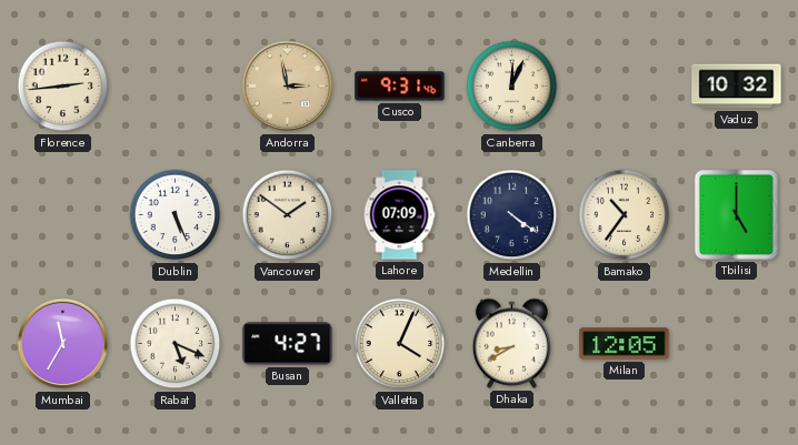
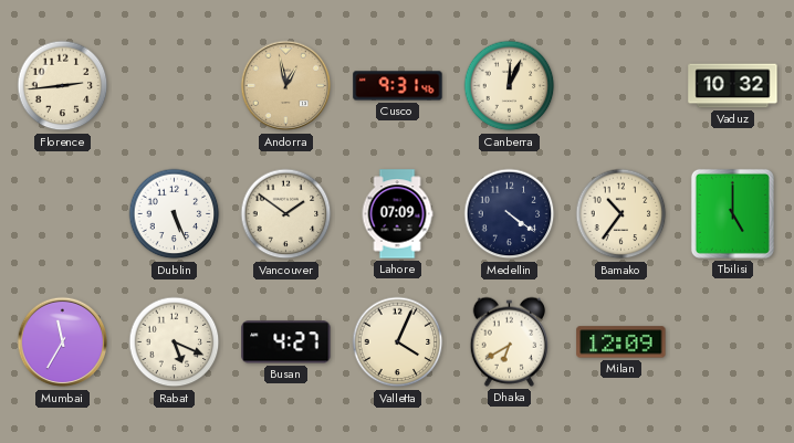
Andorra: 2:58 -> 12:58
Dhaka: 8:40 -> 6:40
Milan: 12:05 -> 12:09
